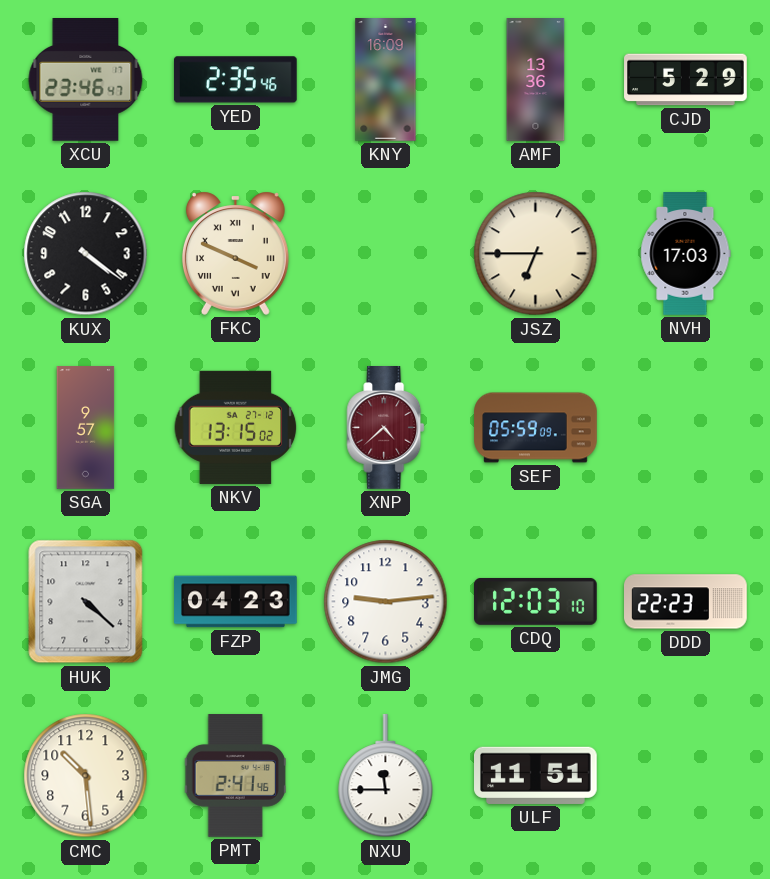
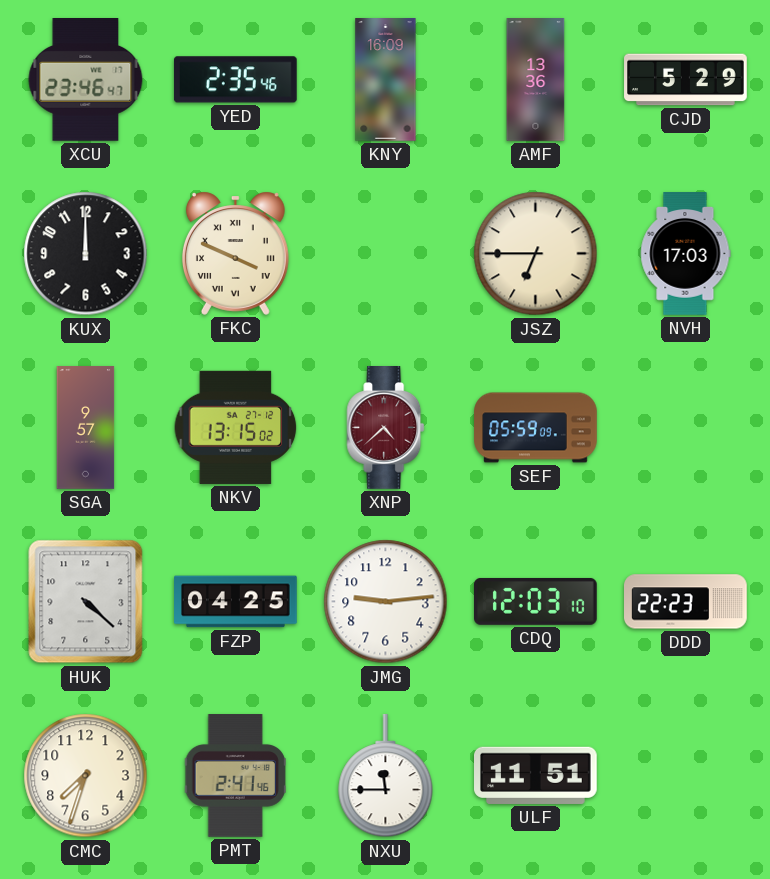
KUX: 4:21 -> 12:00
FZP: 04:23 -> 04:25
CMC: 10:29 -> 7:33
